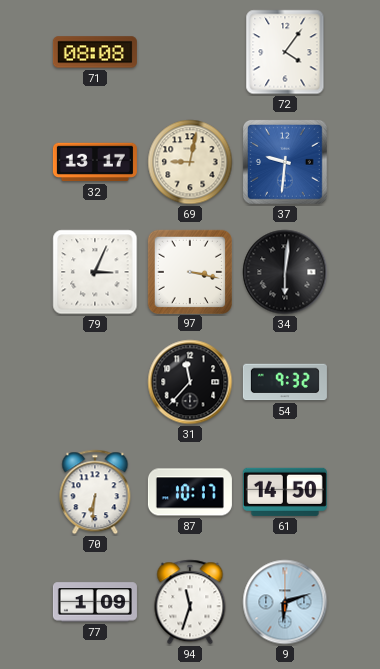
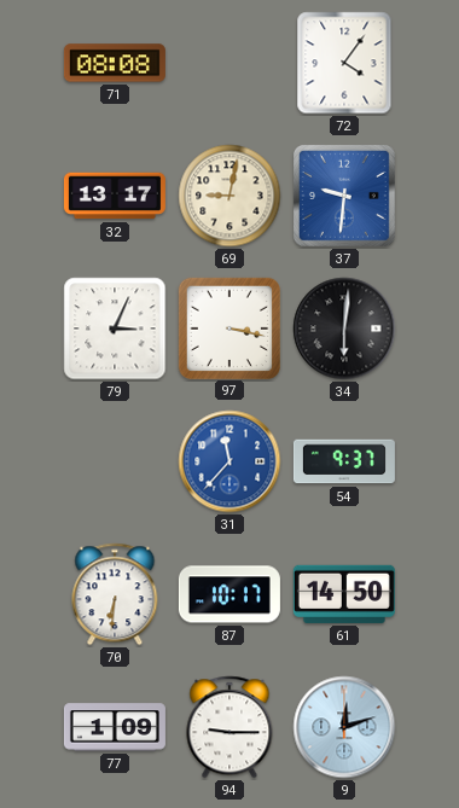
31 dial: black -> blue
54: 9:32 -> 9:37
94: 11:33 -> 9:15
9: 6:12 -> 12:12
